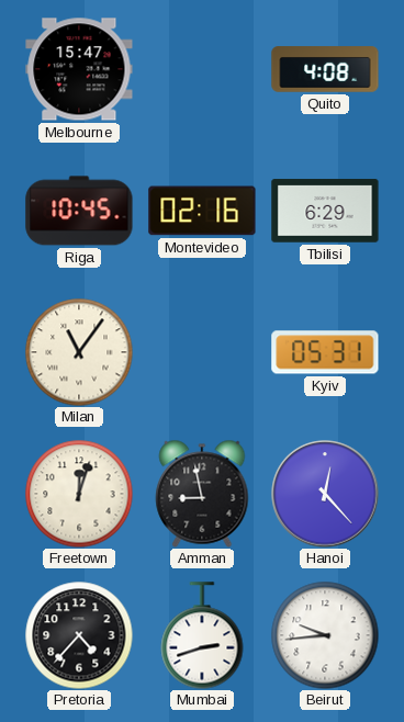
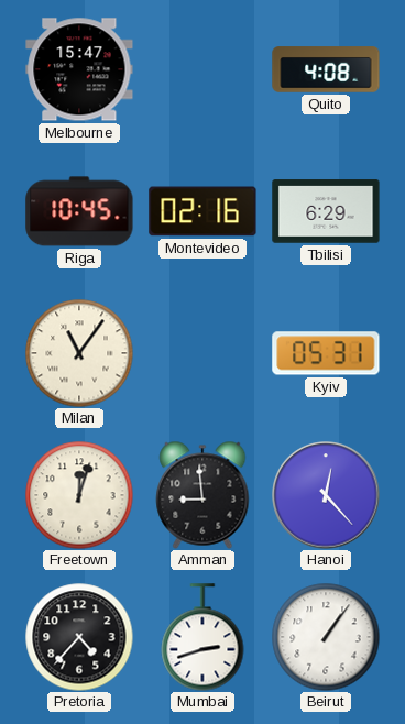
Amman: 8:58 -> 8:59
Beirut: 9:44 -> 1:06
